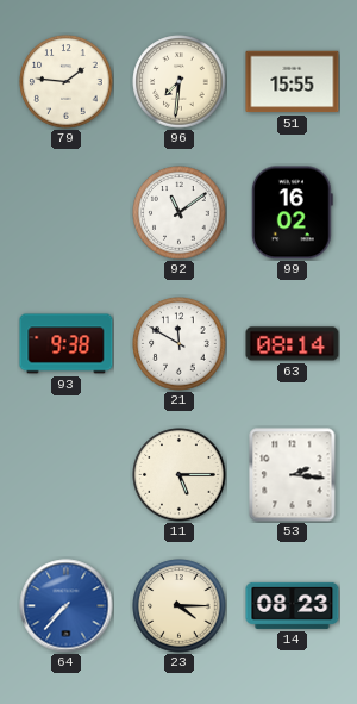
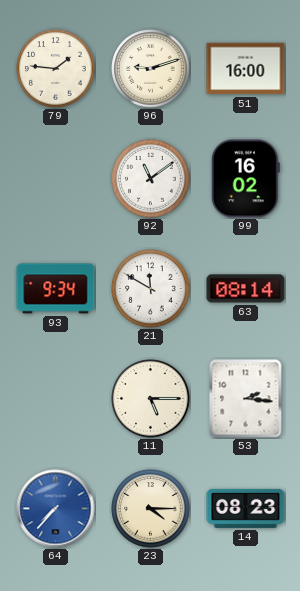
96: 7:31 -> 9:12
51: 15:55 -> 16:00
93: 9:38 -> 9:34
